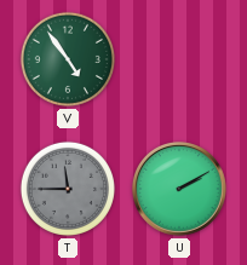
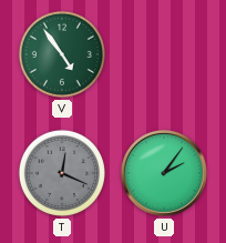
T: 11:45 -> 12:19
U: 2:10 -> 2:06
